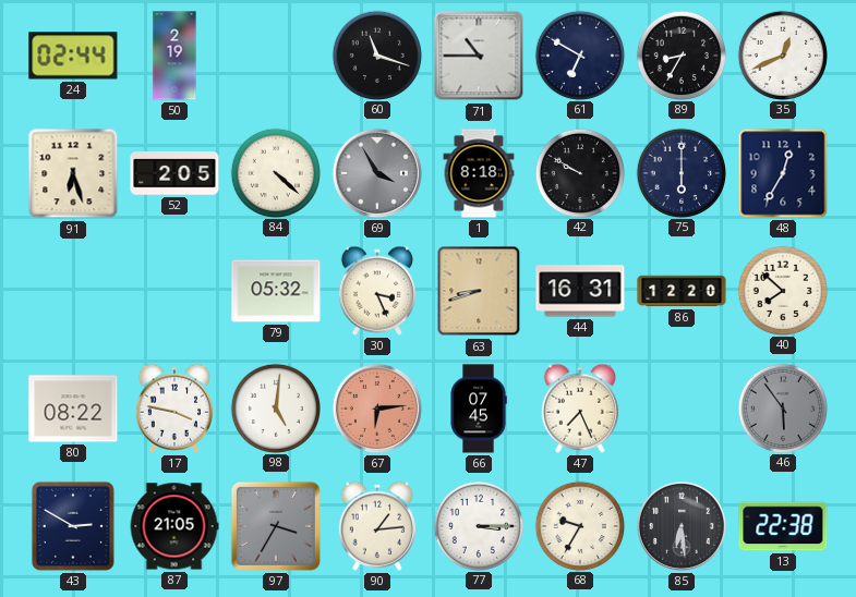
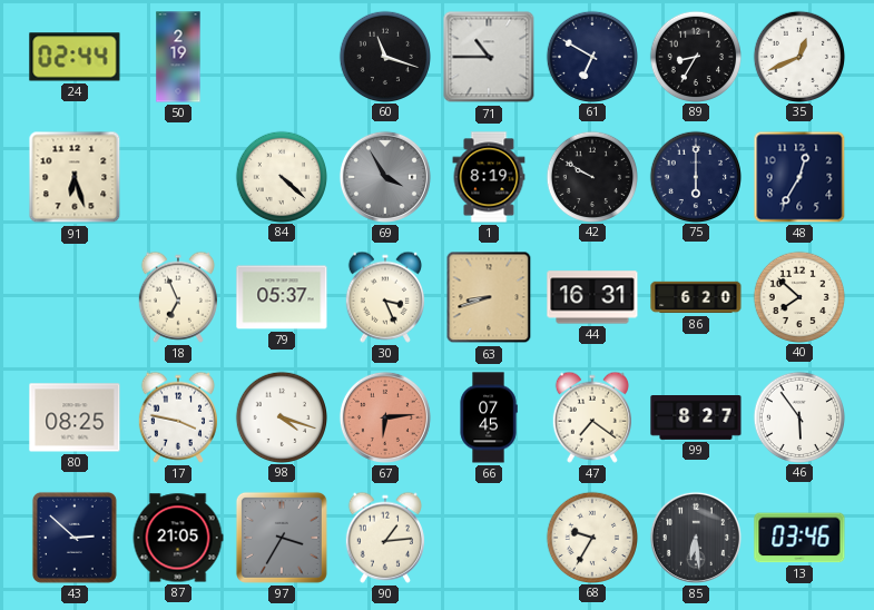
52: 2:05 -> none
1: 8:18 -> 8:19
18: none -> 6:56
79: 05:32 -> 05:37
86: 12:20 -> 6:20
80: 08:22 -> 08:25
98: 5:01 -> 4:18
47: 7:26 -> 7:21
99: none -> 8:27
46 dial: grey -> white
43: 2:50 -> 2:52
77: 3:15 -> none
13: 22:38 -> 03:46
